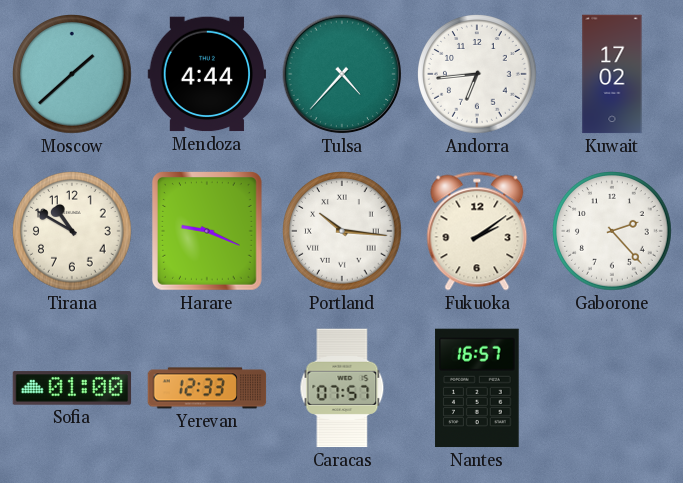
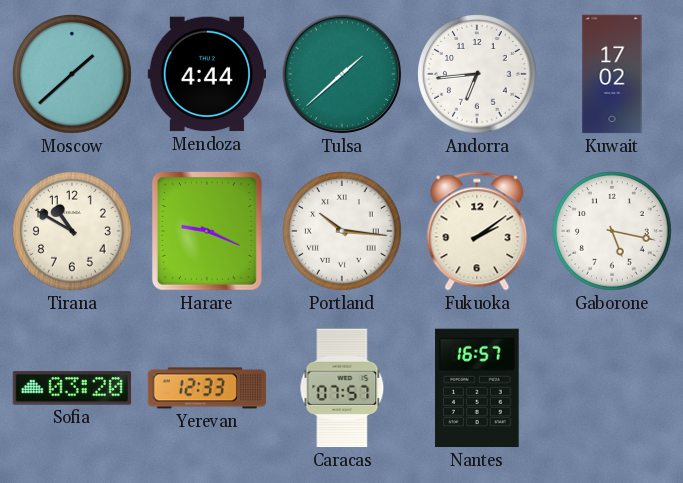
Tulsa: 4:37 -> 1:38
Gaborone: 2:23 -> 5:17
Sofia: 01:00 -> 03:20
